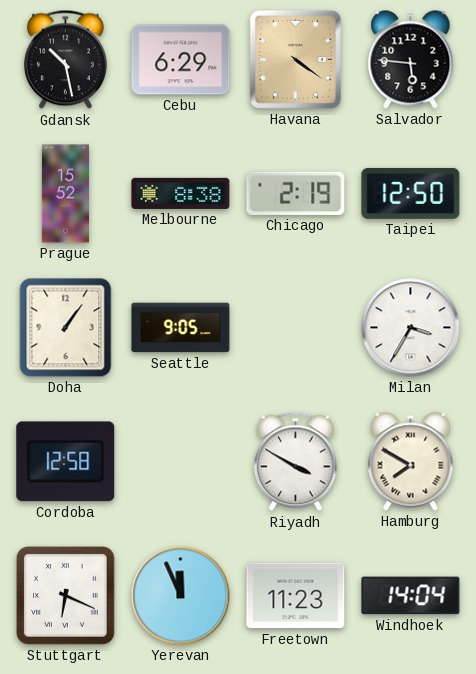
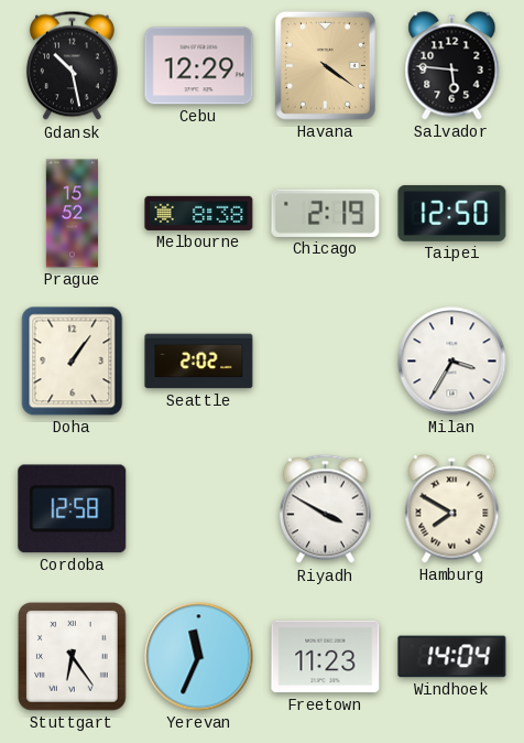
Cebu: 6:29 -> 12:29
Seattle: 9:05 -> 2:02
Stuttgart: 6:19 -> 6:24
Yerevan: 11:56 -> 11:34
